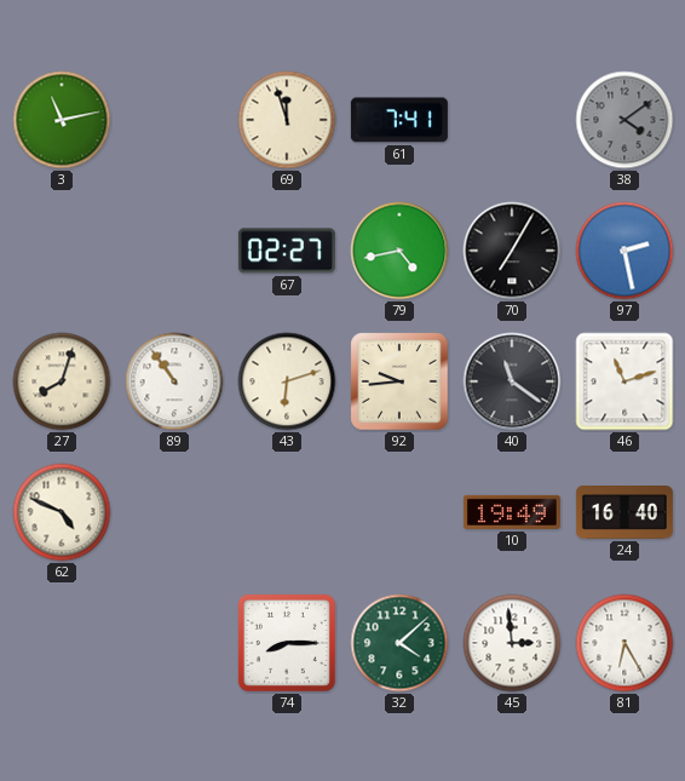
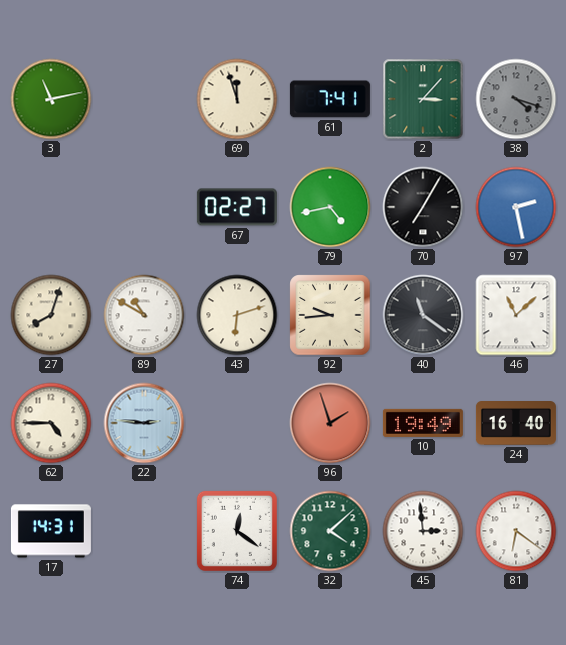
2: none -> 3:07
38: 4:09 -> 4:18
89: 10:54 -> 10:50
46: 11:12 -> 11:08
62: 4:49 -> 4:45
22: none -> 2:46
96: none -> 1:57
17: none -> 14:31
74: 8:15 -> 12:21
81: 6:25 -> 6:21
